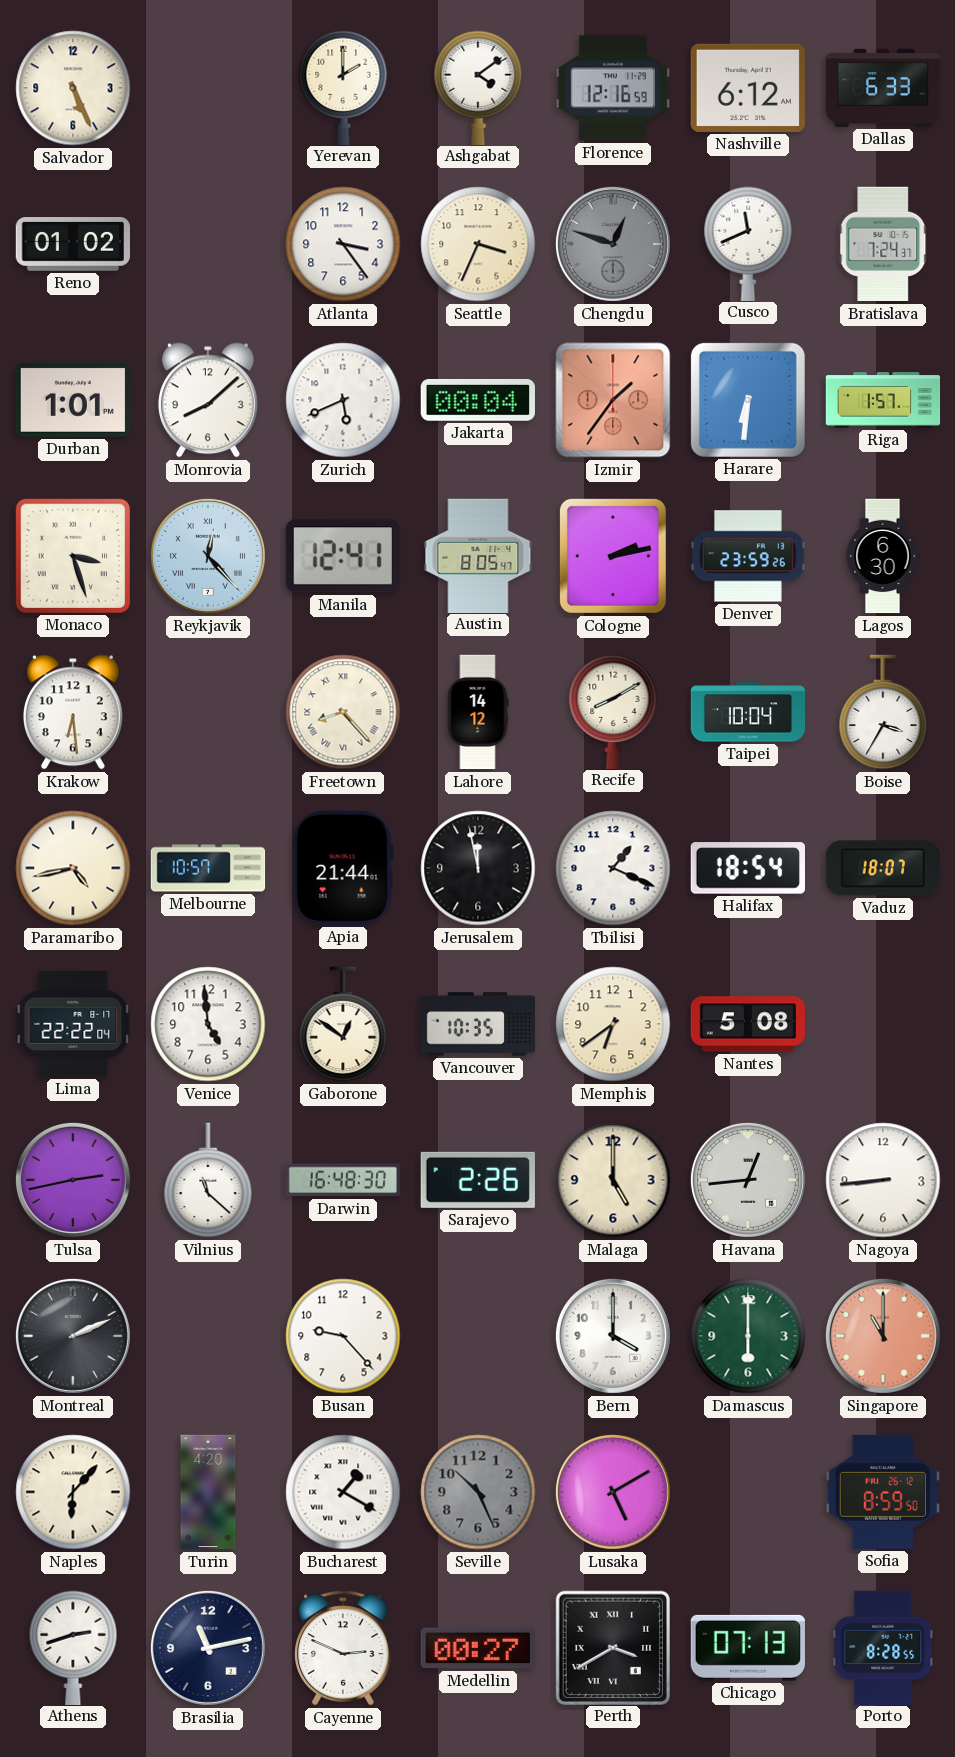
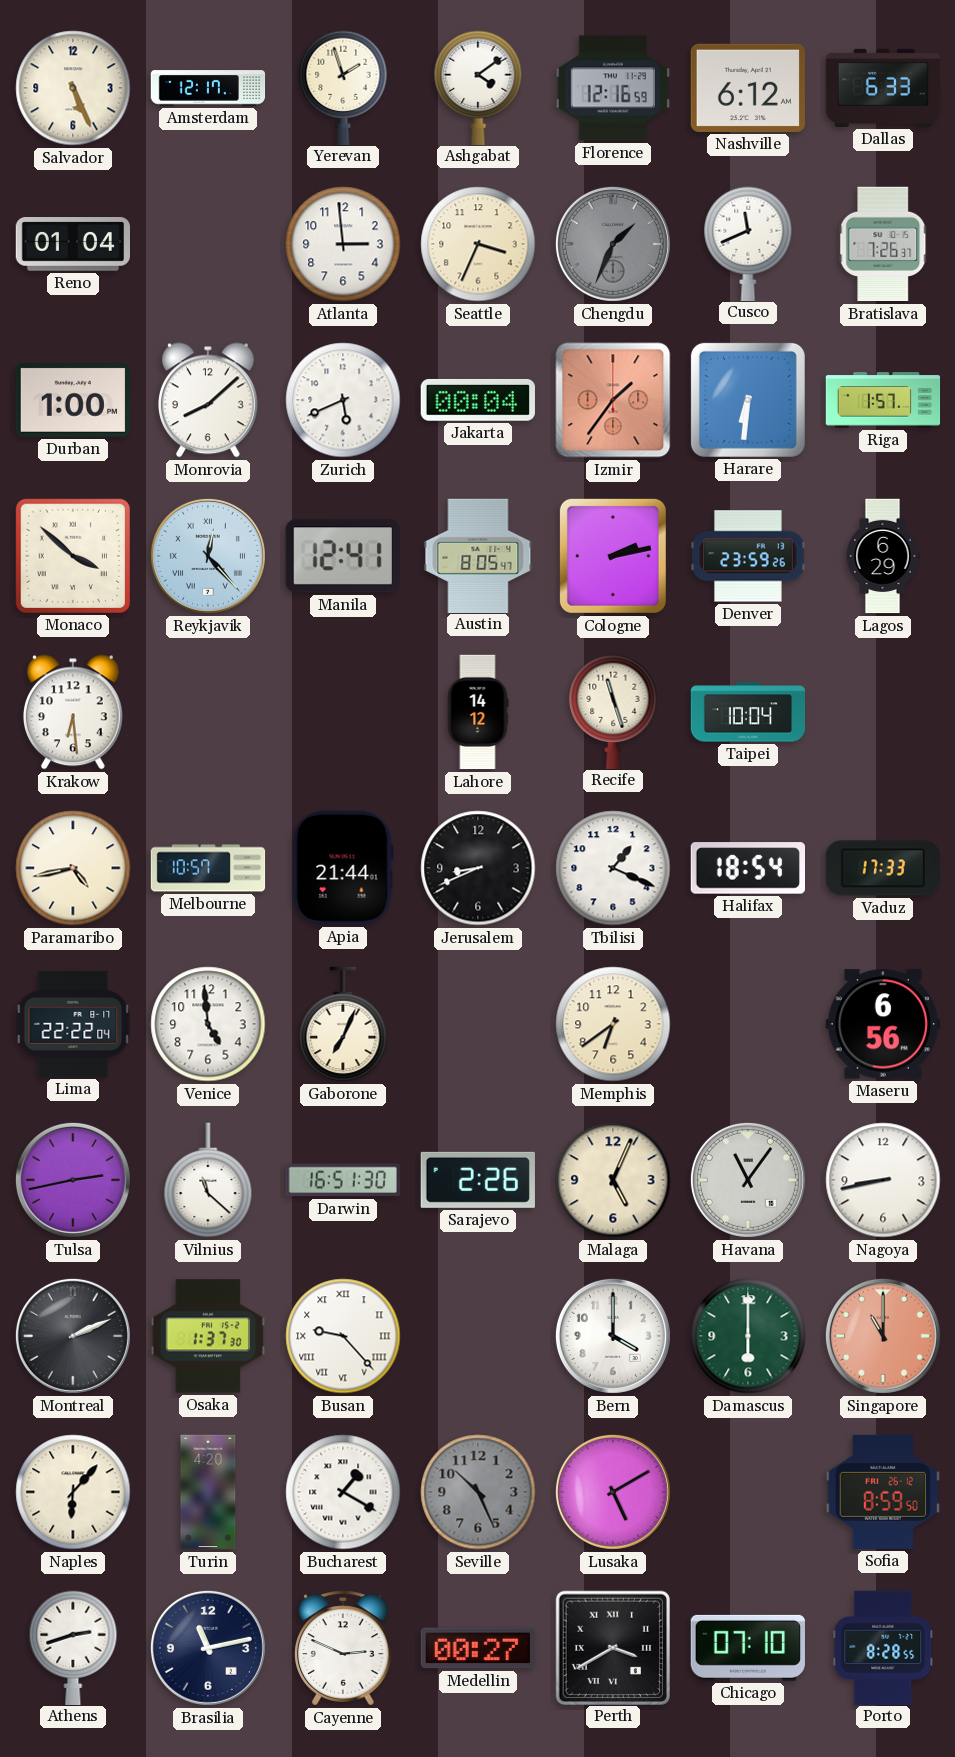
Amsterdam: none -> 12:17
Yerevan: 2:00 -> 1:57
Reno: 01:02 -> 01:04
Atlanta: 3:24 -> 2:59
Chengdu: 12:48 -> 1:34
Bratislava: 7:24 -> 7:26
Durban: 1:01 -> 1:00
Monaco: 3:27 -> 3:52
Lagos: 6:30 -> 6:29
Freetown: 8:23 -> none
Recife: 8:10 -> 11:27
Boise: 3:35 -> none
Jerusalem: 11:58 -> 8:41
Vaduz: 18:07 -> 17:33
Gaborone: 12:51 -> 7:04
Vancouver: 10:35 -> none
Nantes: 5:08 -> none
Maseru: none -> 6:56
Darwin: 16:48 -> 16:51
Malaga: 5:00 -> 5:04
Havana: 12:44 -> 11:06
Nagoya: 8:44 -> 8:43
Osaka: none -> 1:37
Busan numerals: Arabic -> Roman
Chicago: 07:13 -> 07:10
